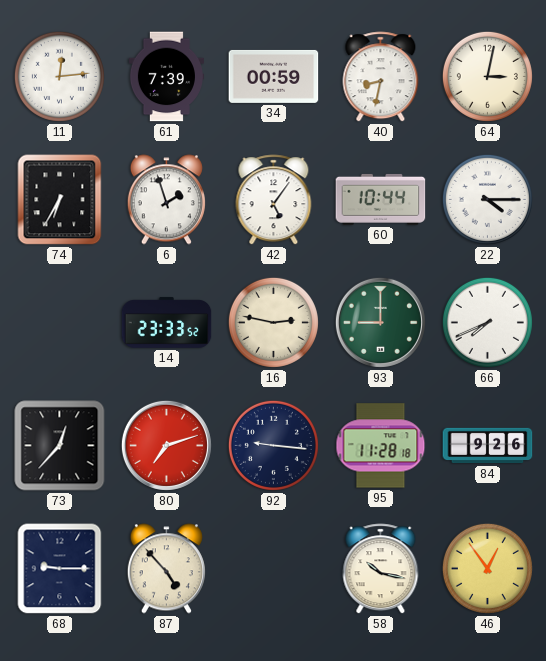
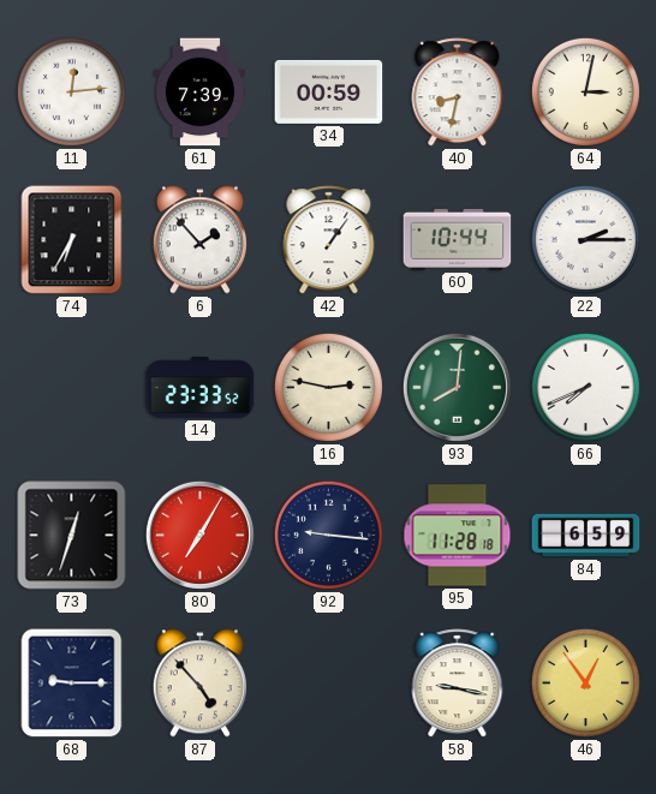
6: 1:57 -> 1:53
42: 5:06 -> 1:06
22: 4:15 -> 2:15
93: 9:00 -> 8:01
73: 12:37 -> 12:33
80: 7:12 -> 7:05
84: 9:26 -> 6:59
58: 10:17 -> 9:17
